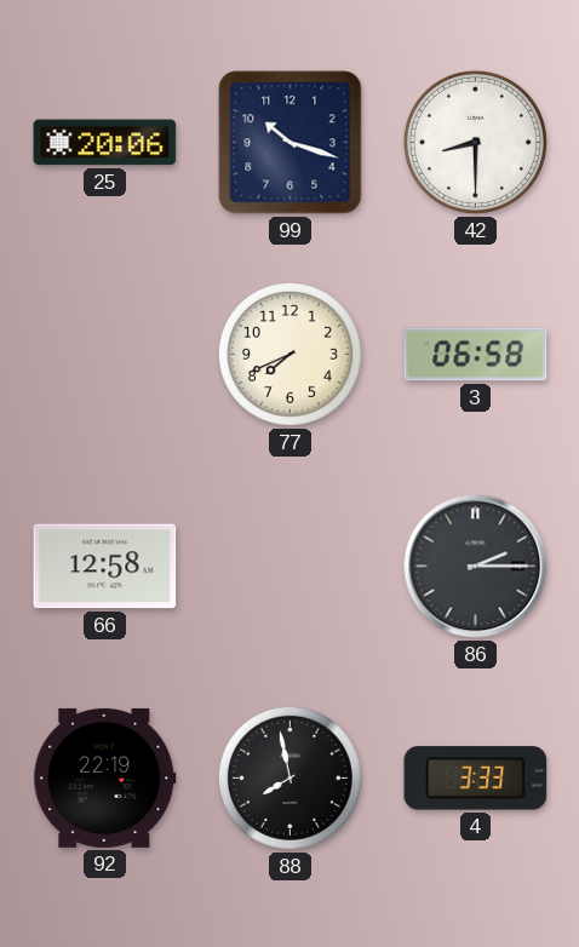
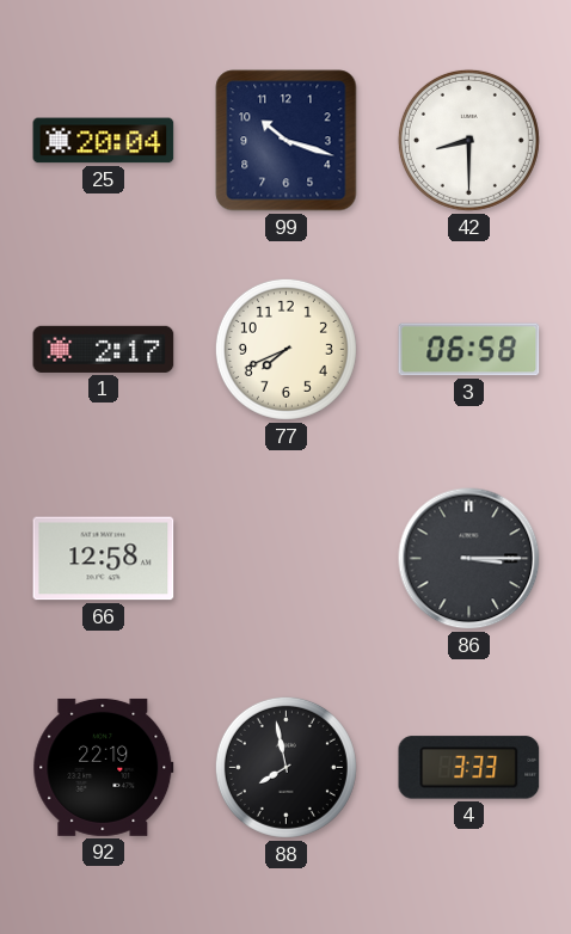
25: 20:06 -> 20:04
1: none -> 2:17
86: 2:15 -> 3:15
